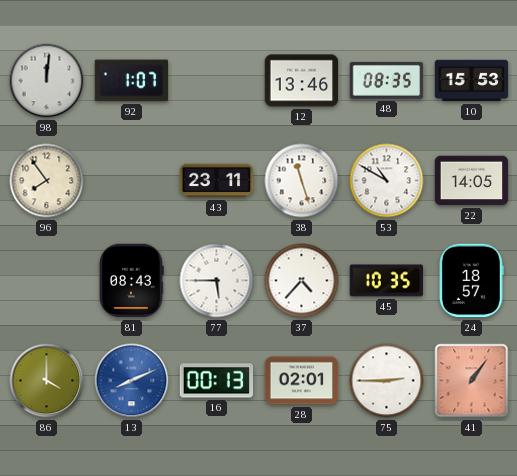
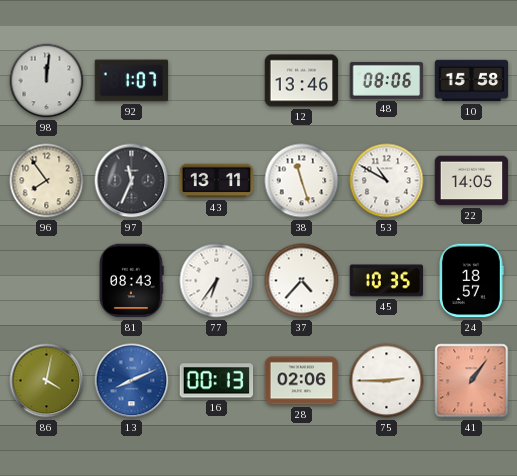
48: 08:35 -> 08:06
10: 15:53 -> 15:58
97: none -> 11:34
43: 23:11 -> 13:11
77: 5:45 -> 6:36
86: 4:00 -> 4:02
28: 02:01 -> 02:06
